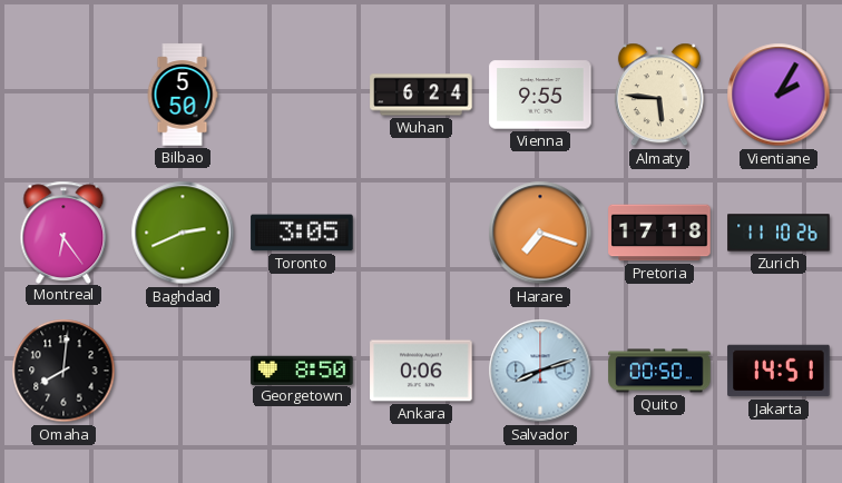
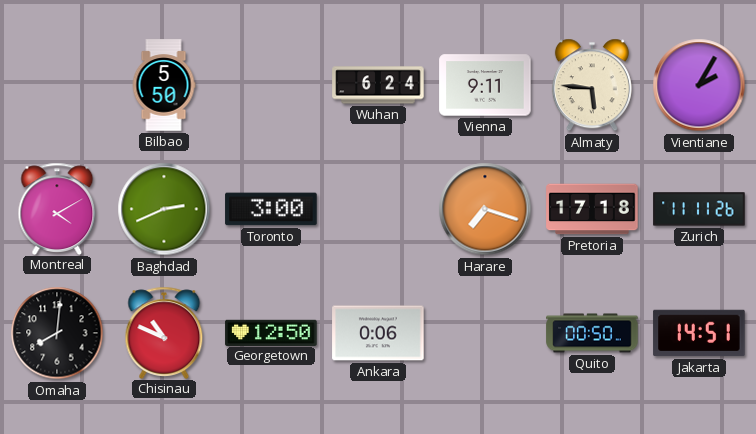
Vienna: 9:55 -> 9:11
Montreal: 6:24 -> 4:10
Toronto: 3:05 -> 3:00
Zurich: 11:10 -> 11:11
Chisinau: none -> 10:49
Georgetown: 8:50 -> 12:50
Salvador: 8:12 -> none
